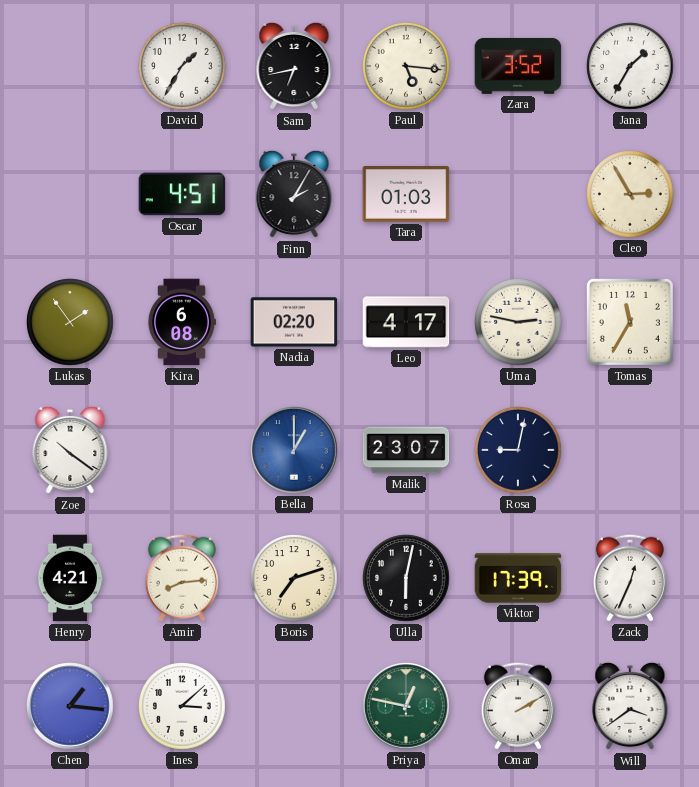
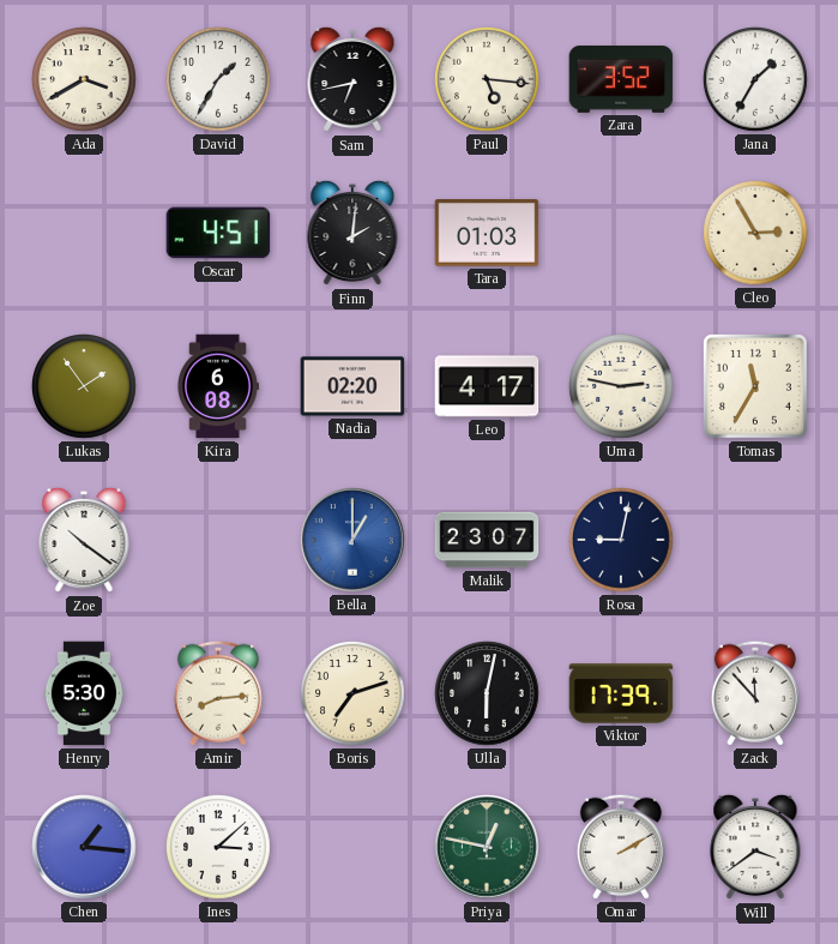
Ada: none -> 3:40
Finn: 2:05 -> 2:01
Henry: 4:21 -> 5:30
Zack: 12:34 -> 11:53
